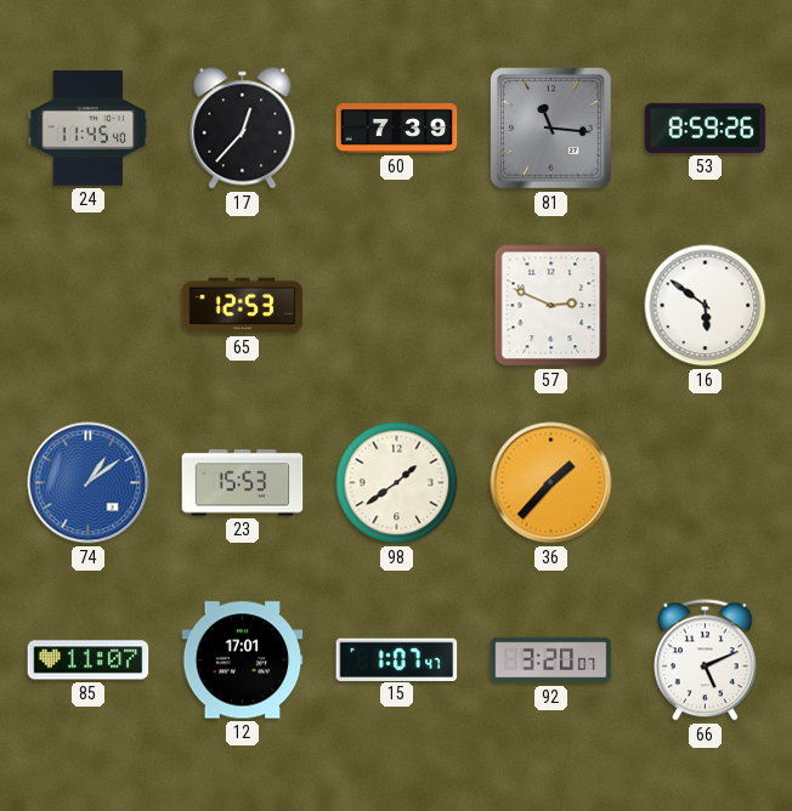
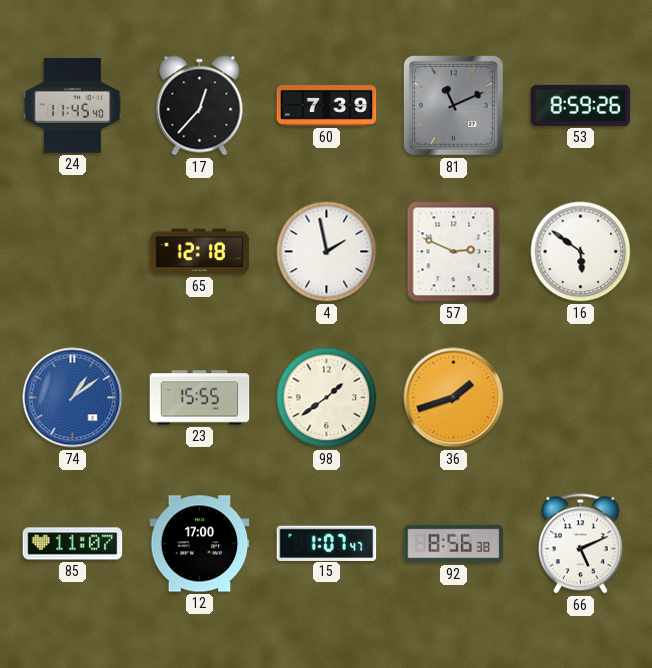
81: 11:16 -> 11:11
65: 12:53 -> 12:18
4: none -> 1:58
23: 15:53 -> 15:55
36: 1:37 -> 1:42
12: 17:01 -> 17:00
92: 3:20 -> 8:56
